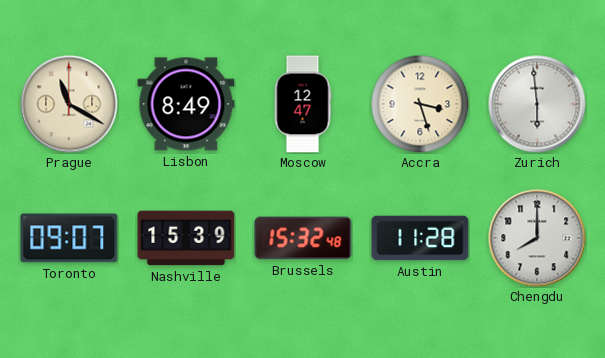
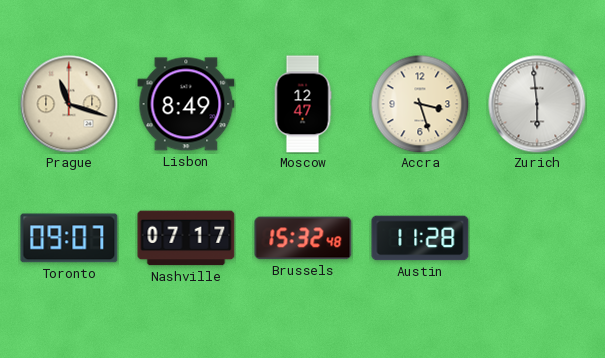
Prague: 11:20 -> 11:18
Nashville: 15:39 -> 07:17
Chengdu: 8:00 -> none
